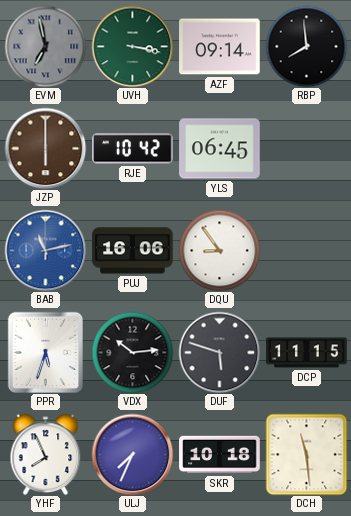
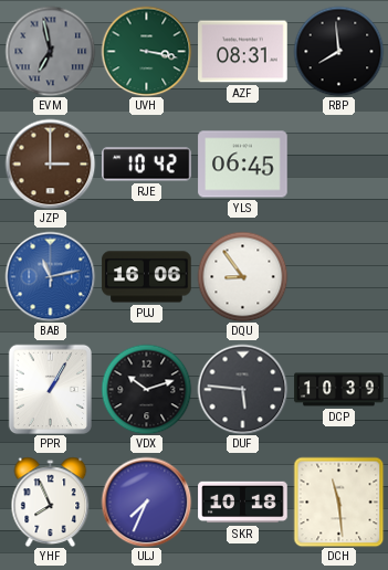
AZF: 09:14 -> 08:31
JZP: 6:00 -> 3:00
PPR: 5:33 -> 1:05
VDX: 10:14 -> 10:12
DUF: 5:48 -> 5:46
DCP: 11:15 -> 10:39
